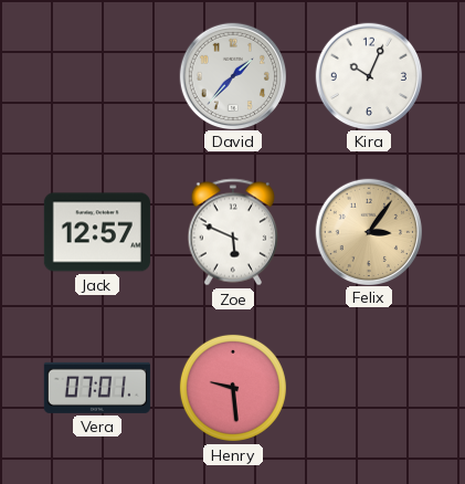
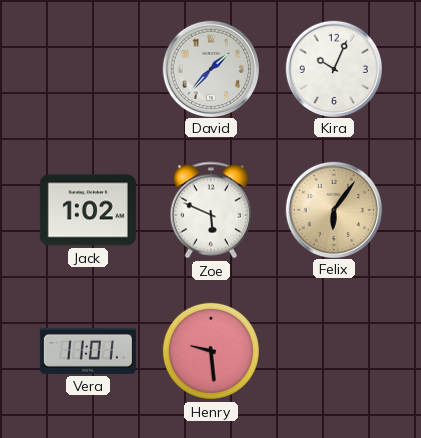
Jack: 12:57 -> 1:02
Felix: 3:06 -> 6:06
Vera: 07:01 -> 11:01
